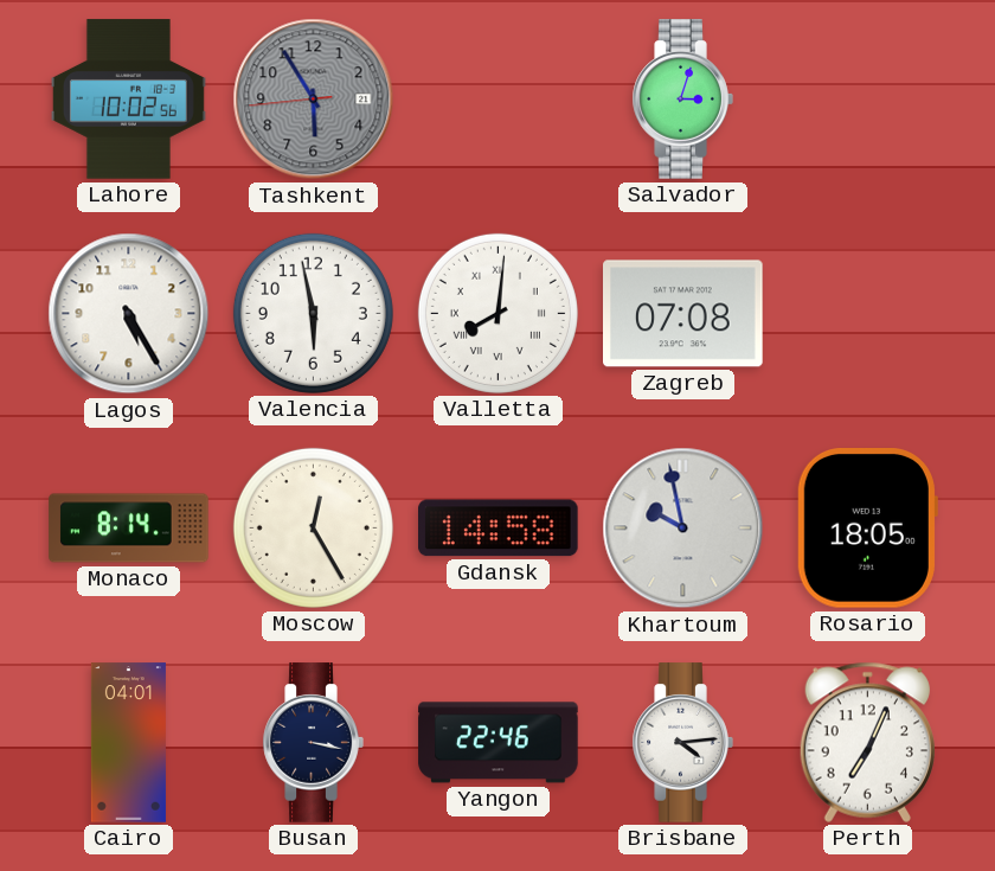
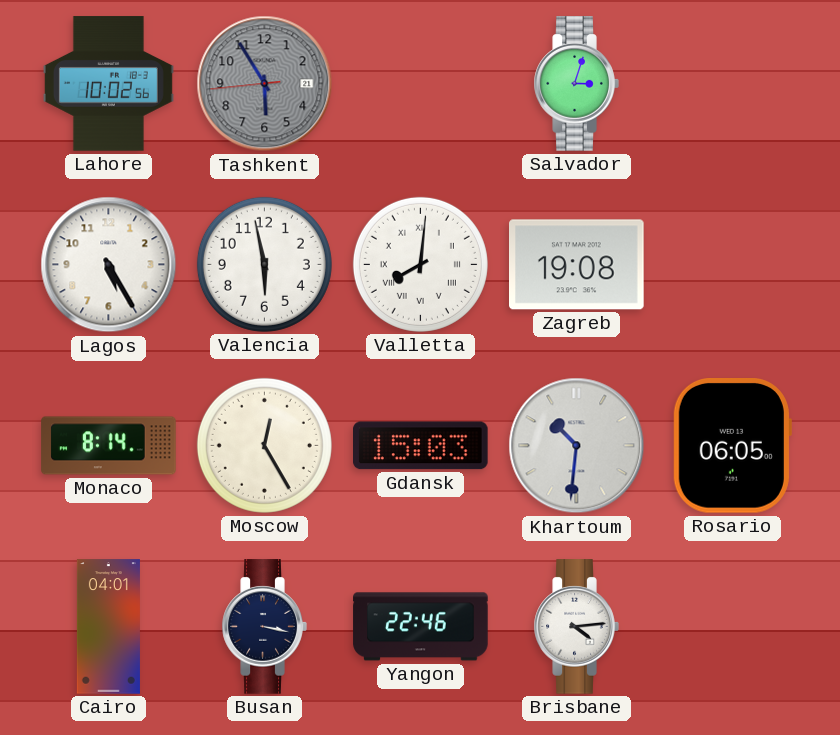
Zagreb: 07:08 -> 19:08
Gdansk: 14:58 -> 15:03
Khartoum: 9:58 -> 10:31
Rosario: 18:05 -> 06:05
Perth: 7:04 -> none
